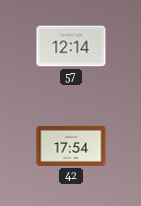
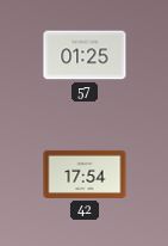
57: 12:14 -> 01:25
